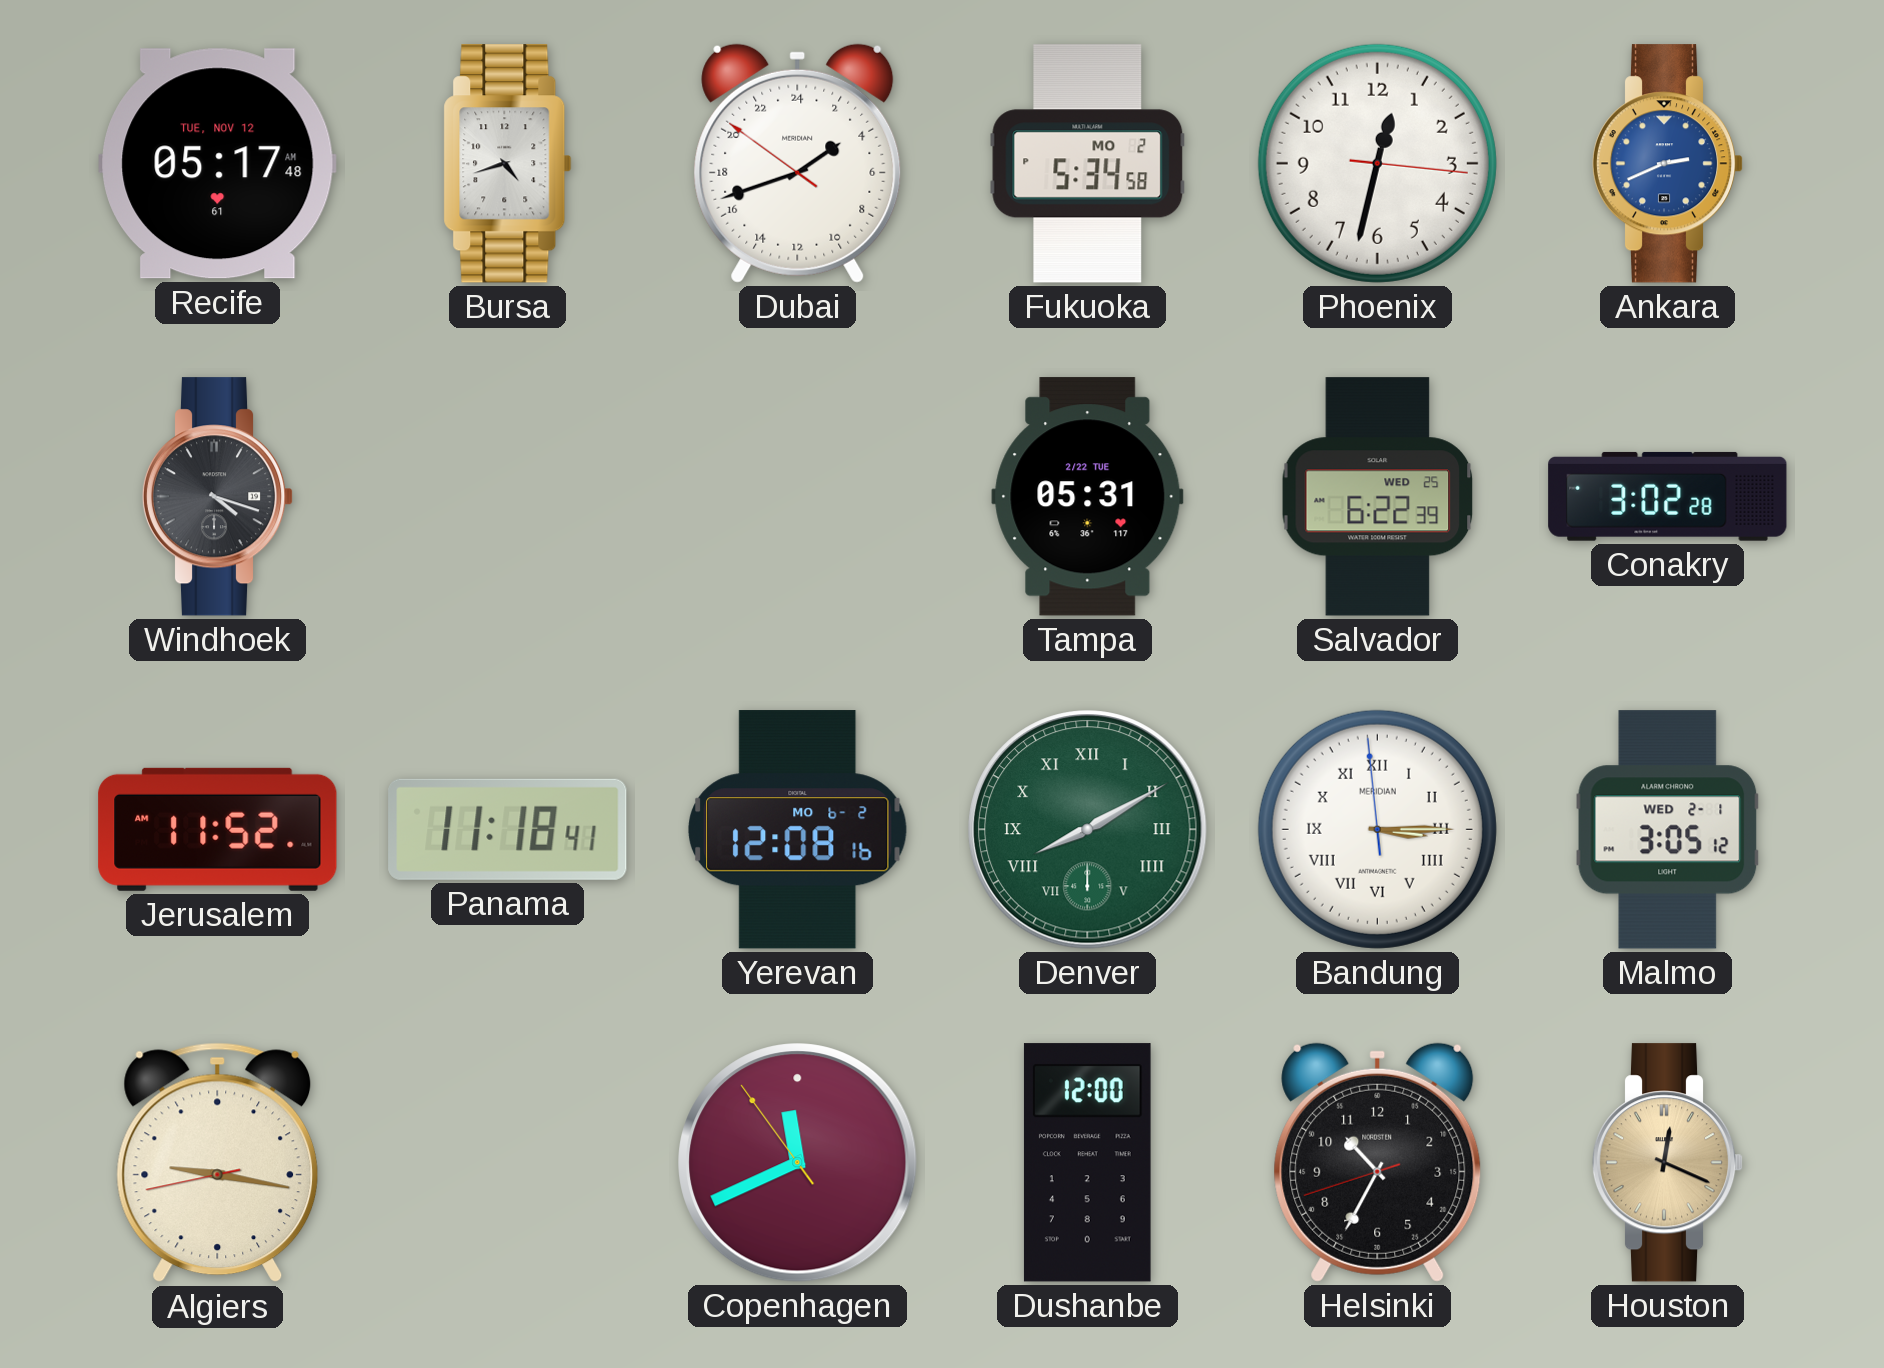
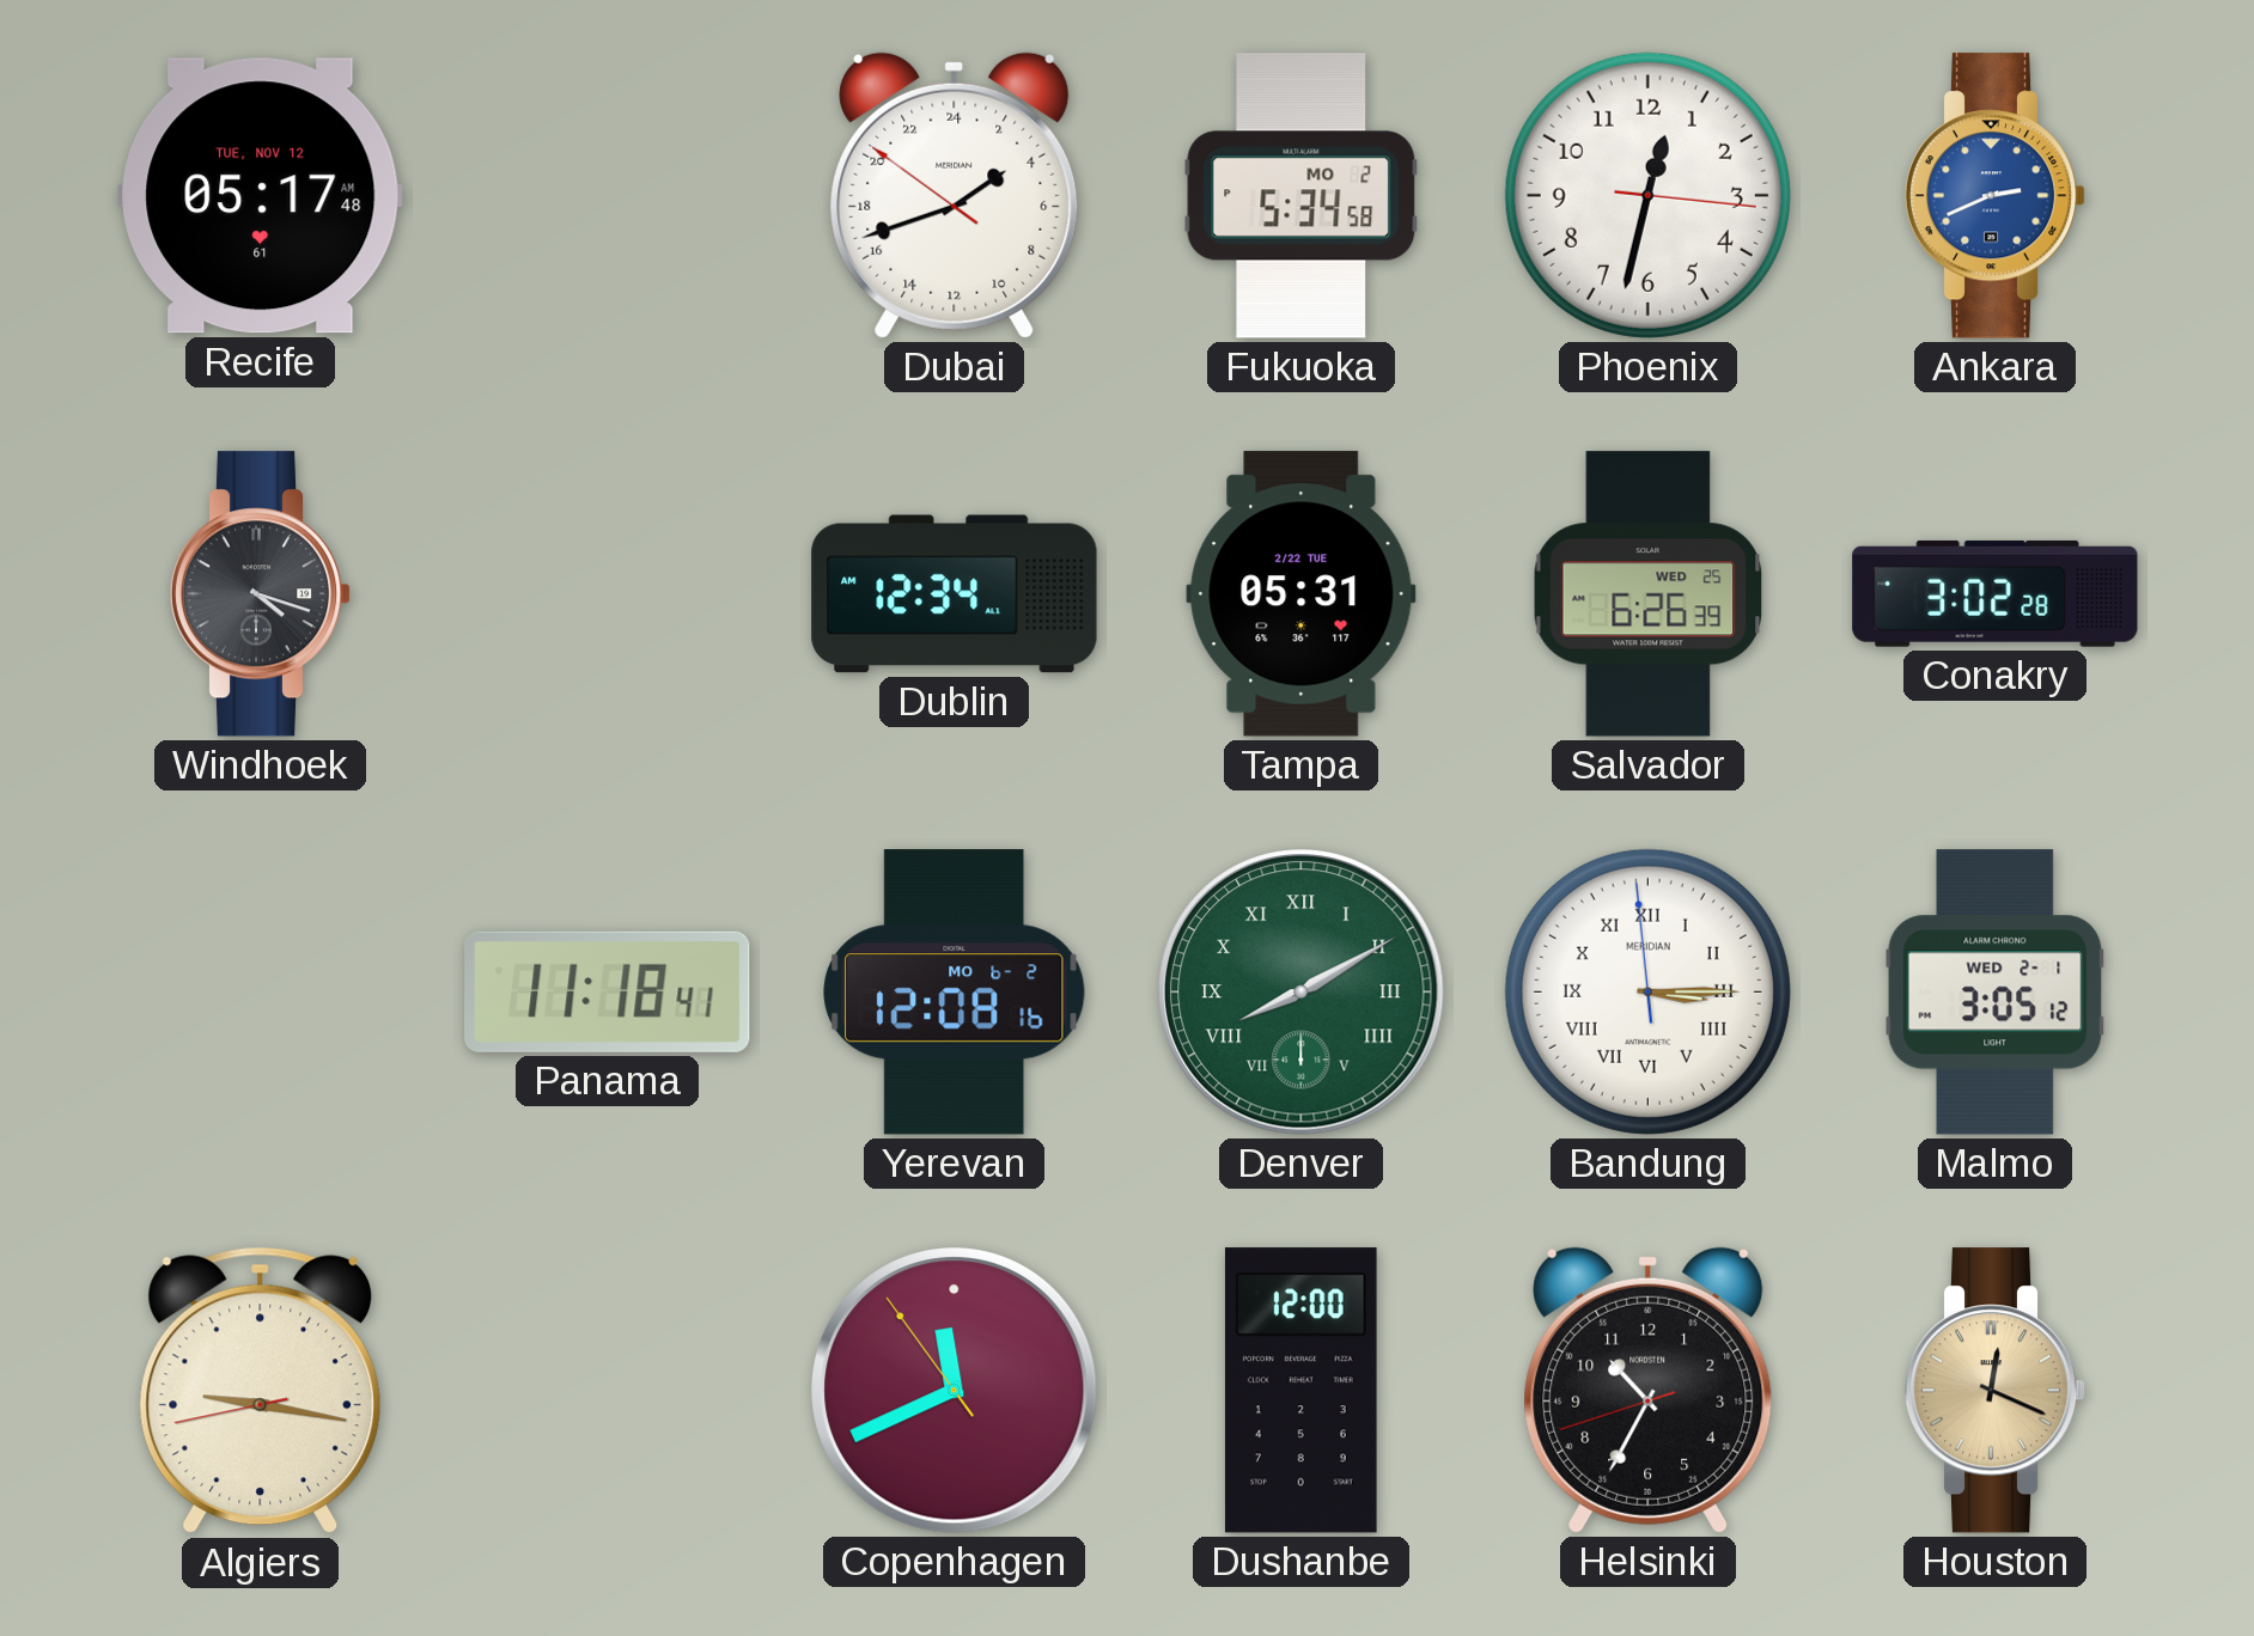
Bursa: 4:42 -> none
Dublin: none -> 12:34
Salvador: 6:22 -> 6:26
Jerusalem: 11:52 -> none
